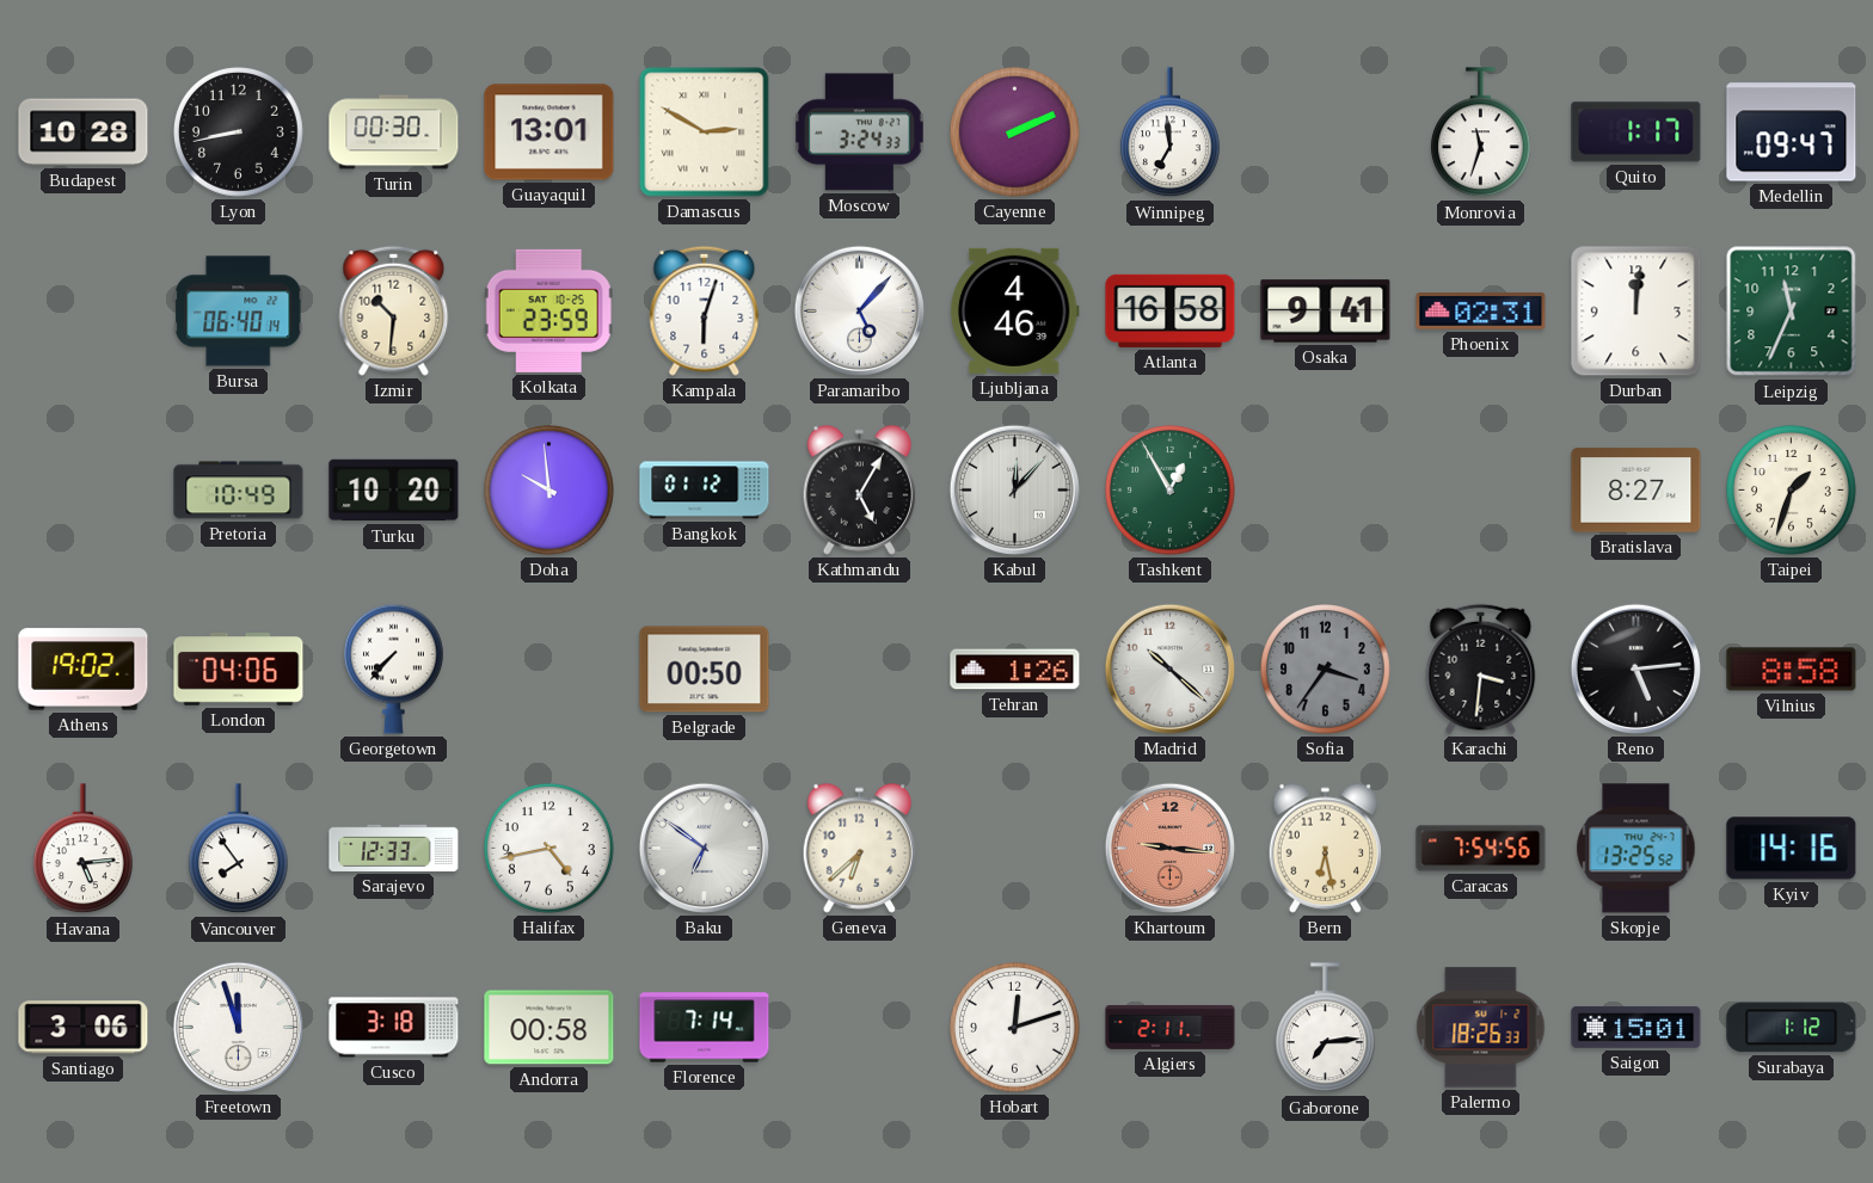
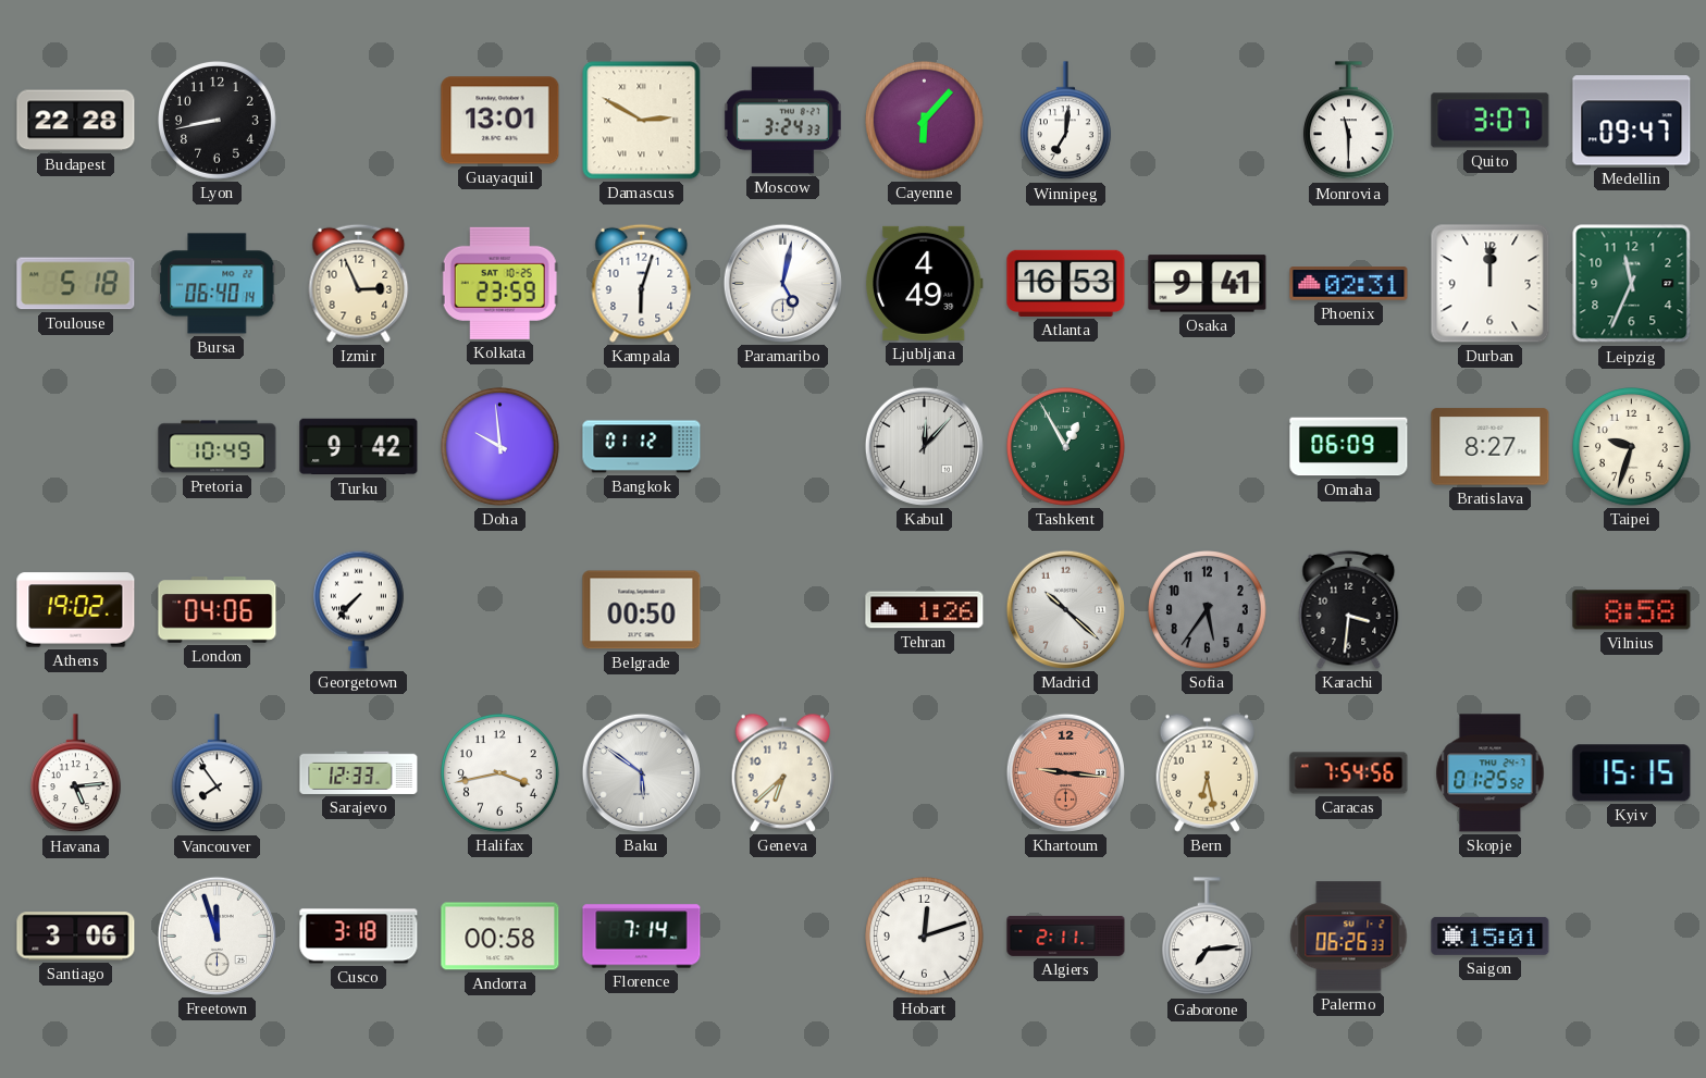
Budapest: 10:28 -> 22:28
Turin: 00:30 -> none
Cayenne: 2:11 -> 6:07
Winnipeg: 6:59 -> 7:01
Monrovia: 11:33 -> 11:30
Quito: 1:17 -> 3:07
Toulouse: none -> 5:18
Izmir: 10:31 -> 2:56
Paramaribo: 5:07 -> 5:02
Ljubljana: 4:46 -> 4:49
Atlanta: 16:58 -> 16:53
Durban: 12:01 -> 12:00
Turku: 10:20 -> 9:42
Kathmandu: 5:05 -> none
Omaha: none -> 06:09
Taipei: 1:33 -> 9:33
Sofia: 3:36 -> 5:36
Reno: 5:14 -> none
Halifax: 4:43 -> 3:43
Baku: 6:51 -> 5:51
Skopje: 13:25 -> 01:25
Kyiv: 14:16 -> 15:15
Palermo: 18:26 -> 06:26
Surabaya: 1:12 -> none
